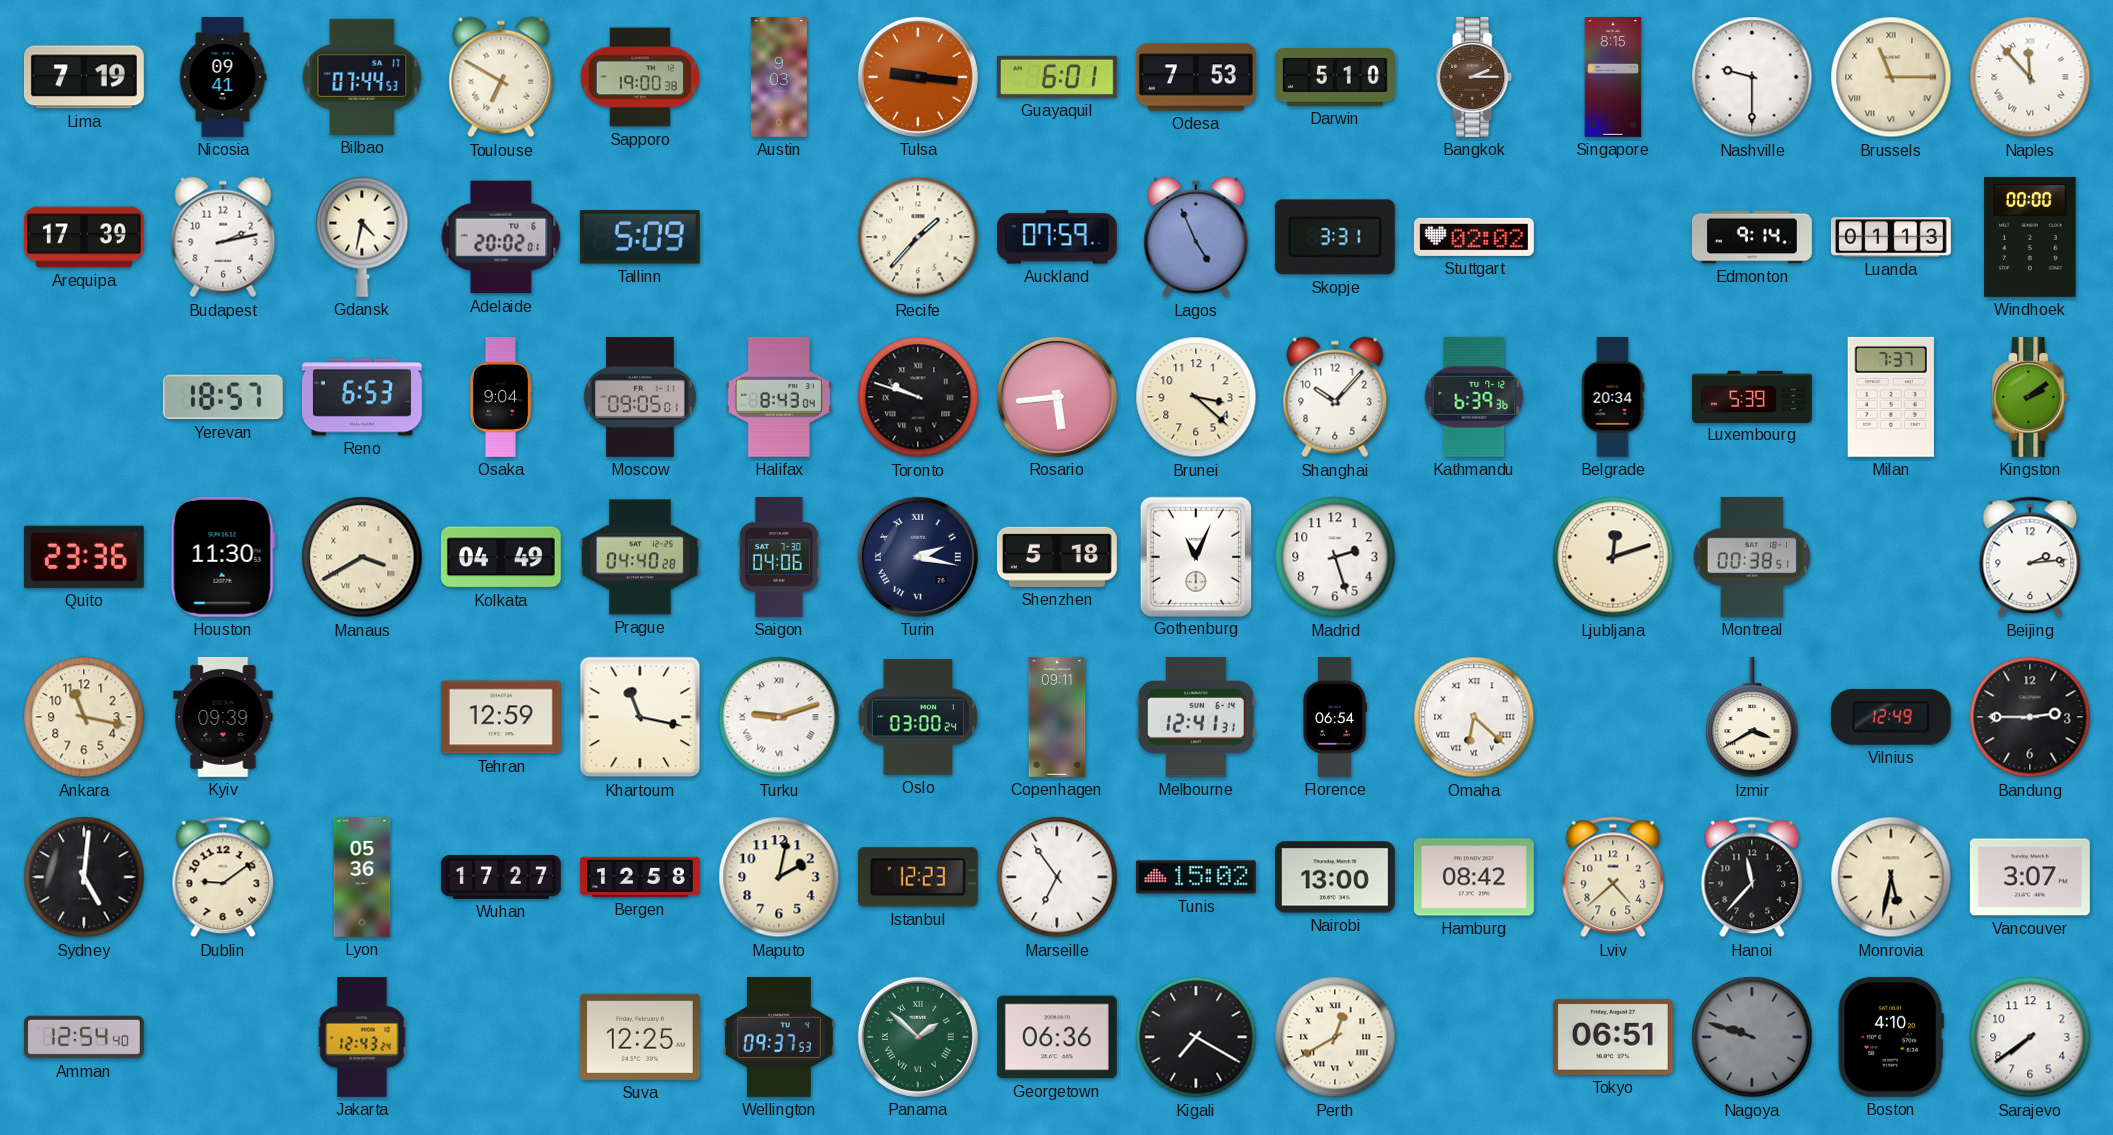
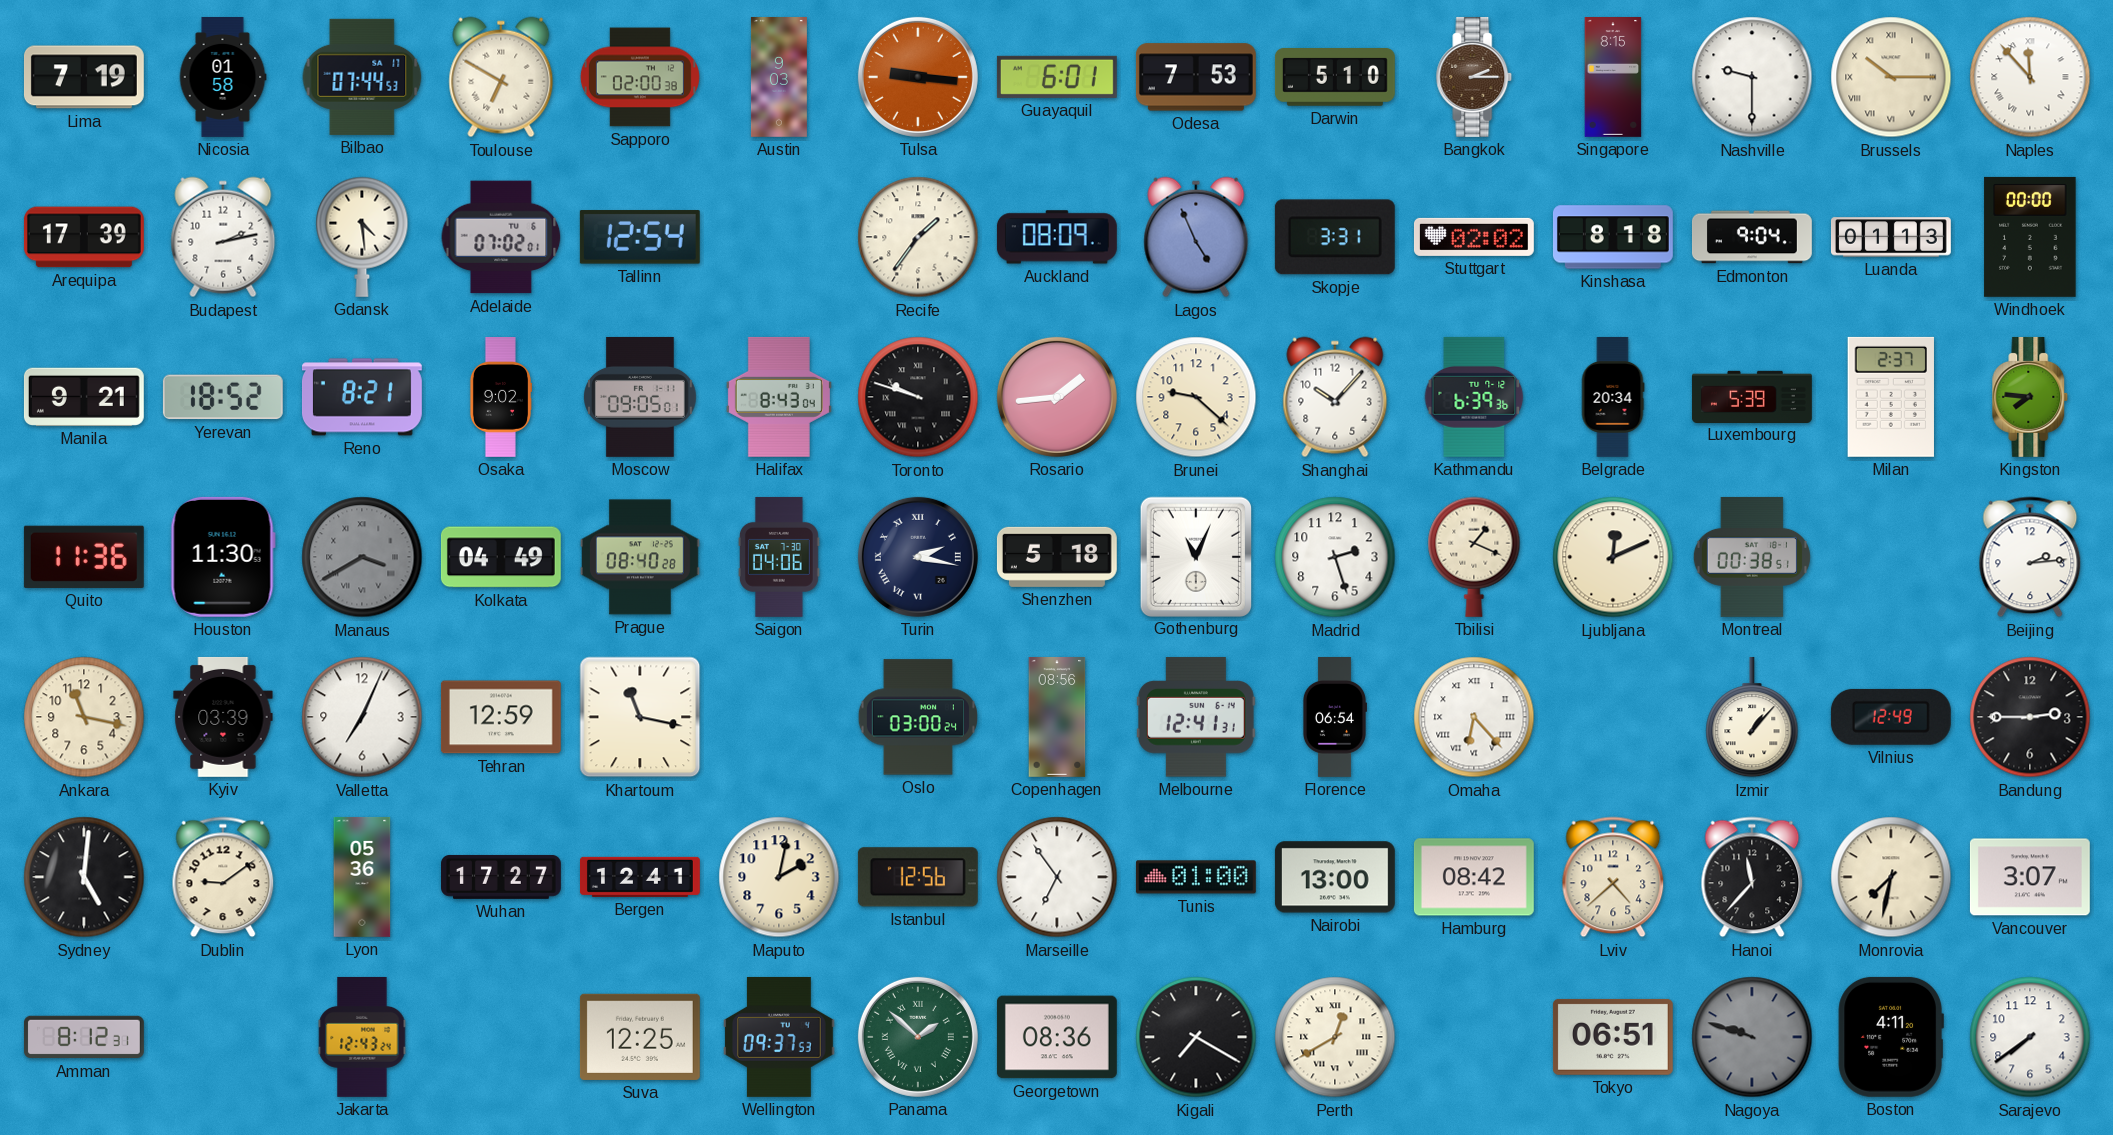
Nicosia: 09:41 -> 01:58
Sapporo: 19:00 -> 02:00
Brussels: 11:15 -> 10:15
Gdansk: 4:32 -> 4:29
Adelaide: 20:02 -> 07:02
Tallinn: 5:09 -> 12:54
Recife: 1:37 -> 1:36
Auckland: 07:59 -> 08:09
Kinshasa: none -> 8:18
Edmonton: 9:14 -> 9:04
Manila: none -> 9:21
Yerevan: 18:57 -> 18:52
Reno: 6:53 -> 8:21
Osaka: 9:04 -> 9:02
Rosario: 5:44 -> 1:44
Brunei: 3:22 -> 9:22
Milan: 7:37 -> 2:37
Kingston: 2:09 -> 7:46
Quito: 23:36 -> 11:36
Manaus dial: cream -> grey
Prague: 04:40 -> 08:40
Tbilisi: none -> 1:19
Ljubljana: 12:12 -> 12:11
Kyiv: 09:39 -> 03:39
Valletta: none -> 7:04
Turku: 9:12 -> none
Copenhagen: 09:11 -> 08:56
Omaha: 6:22 -> 6:23
Izmir: 3:40 -> 1:07
Bergen: 12:58 -> 12:41
Istanbul: 12:23 -> 12:56
Tunis: 15:02 -> 01:00
Monrovia: 5:32 -> 7:32
Amman: 12:54 -> 8:12
Georgetown: 06:36 -> 08:36
Boston: 4:10 -> 4:11
